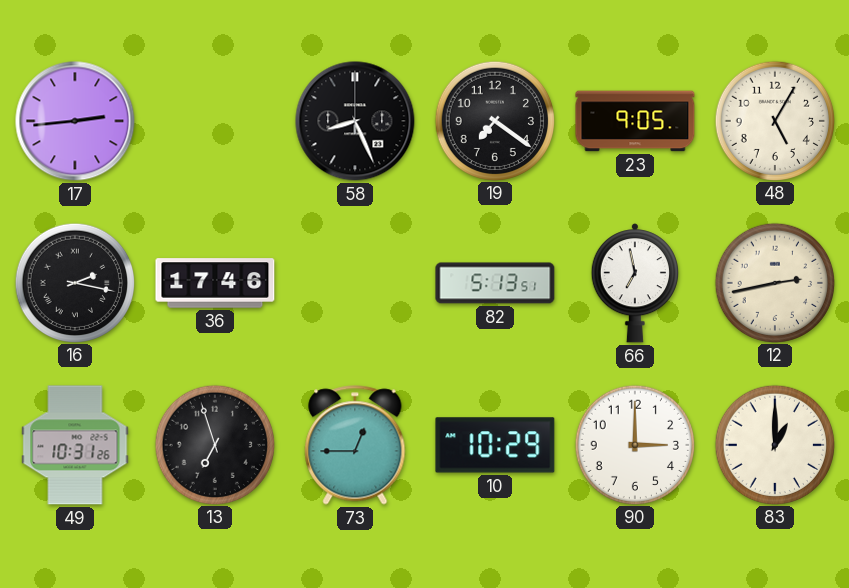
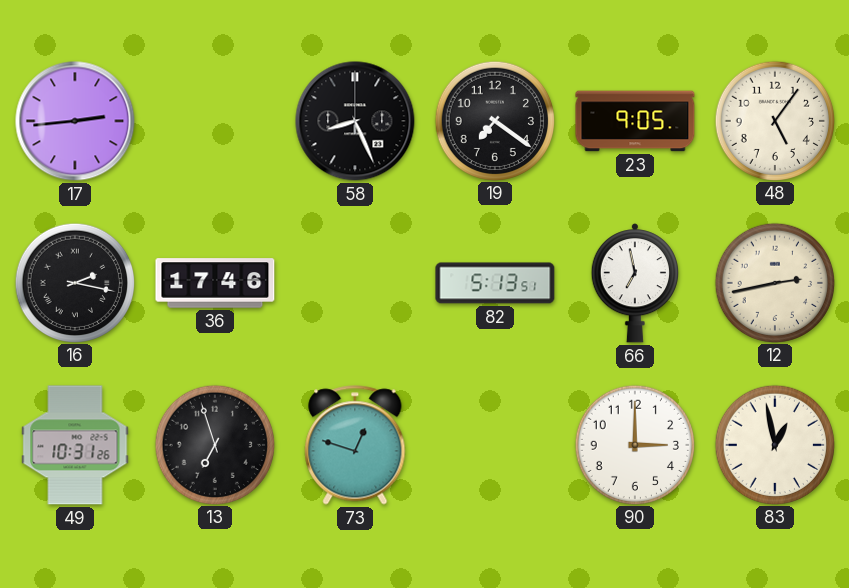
48: 5:05 -> 5:06
73: 12:45 -> 12:48
10: 10:29 -> none
83: 1:00 -> 12:58
